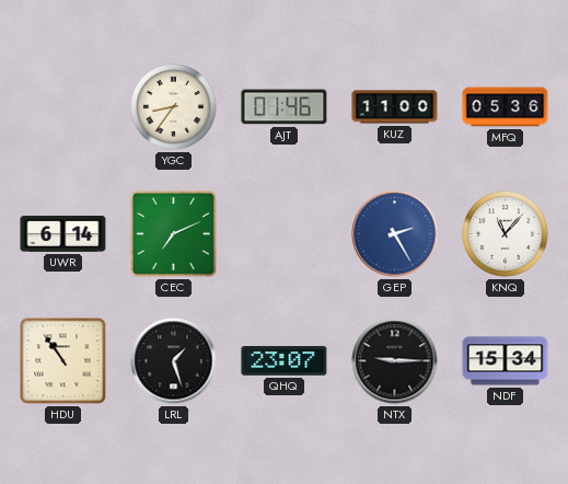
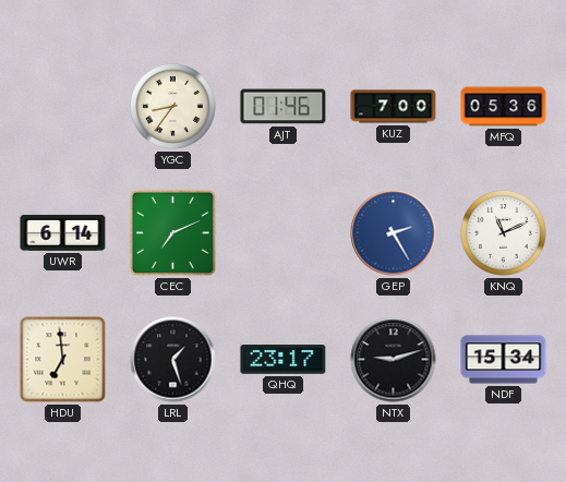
KUZ: 11:00 -> 7:00
KNQ: 11:07 -> 11:11
HDU: 10:54 -> 6:59
QHQ: 23:07 -> 23:17
NTX: 9:15 -> 9:12
